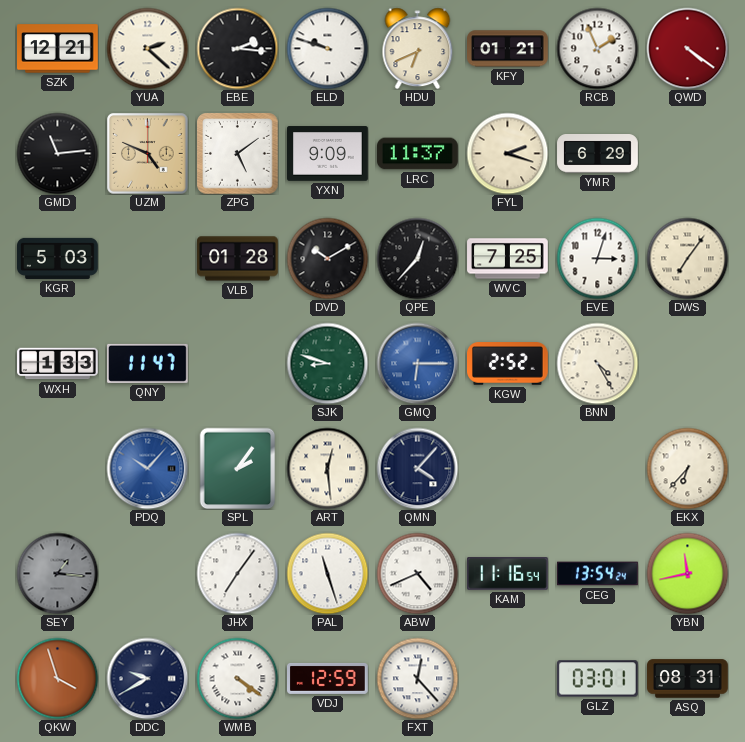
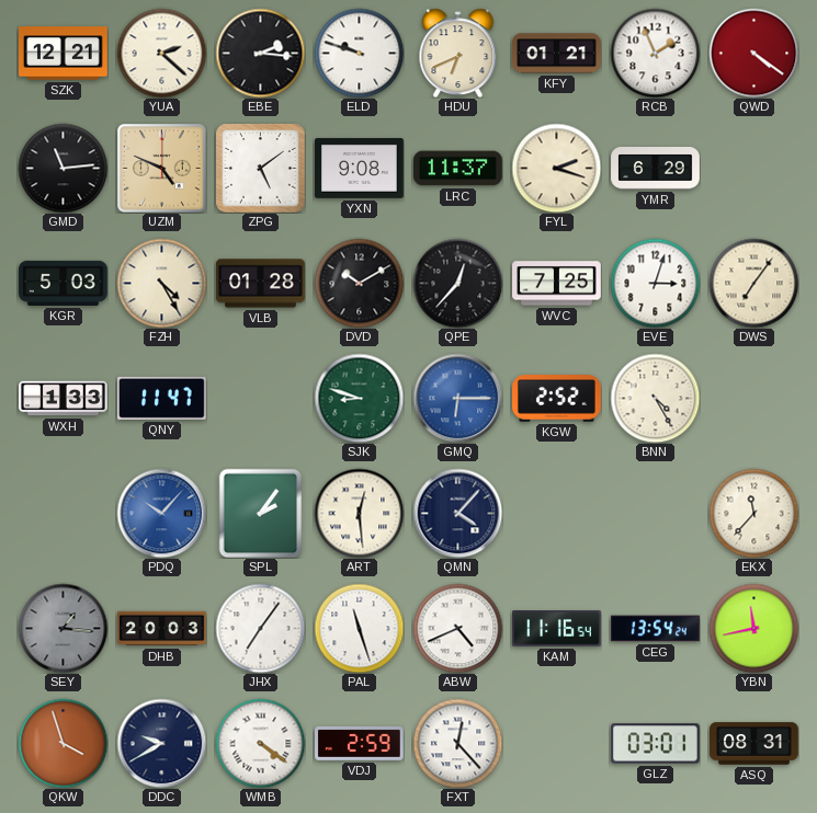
YXN: 9:09 -> 9:08
FZH: none -> 4:25
EKX: 6:37 -> 11:37
DHB: none -> 20:03
VDJ: 12:59 -> 2:59
